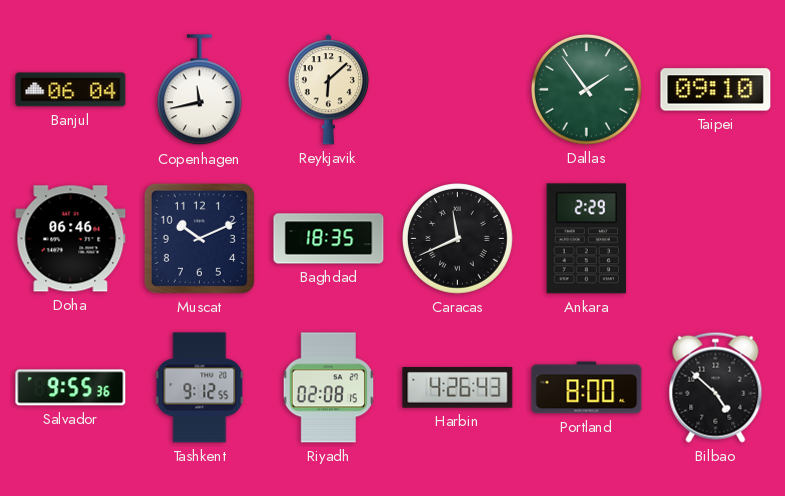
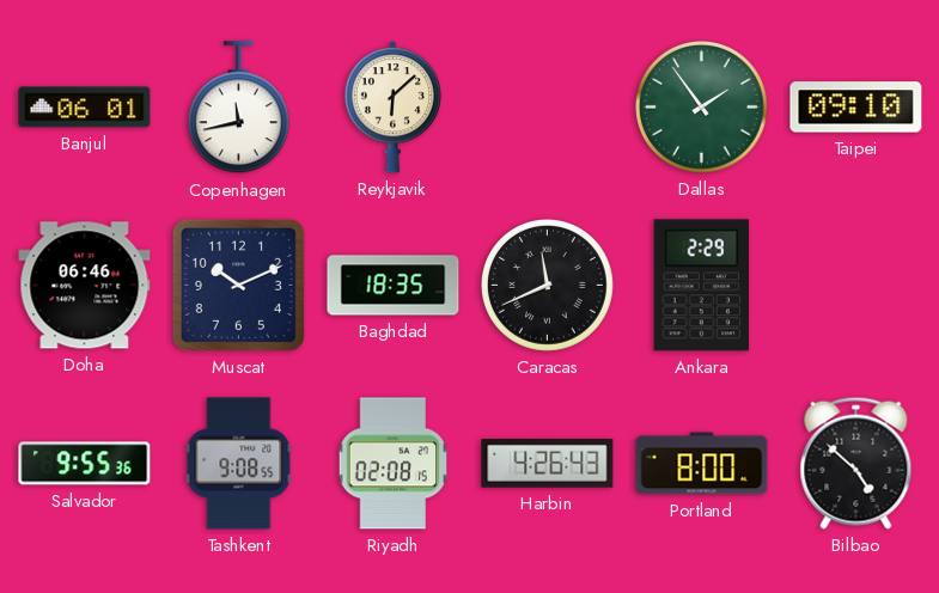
Banjul: 06:04 -> 06:01
Tashkent: 9:12 -> 9:08
